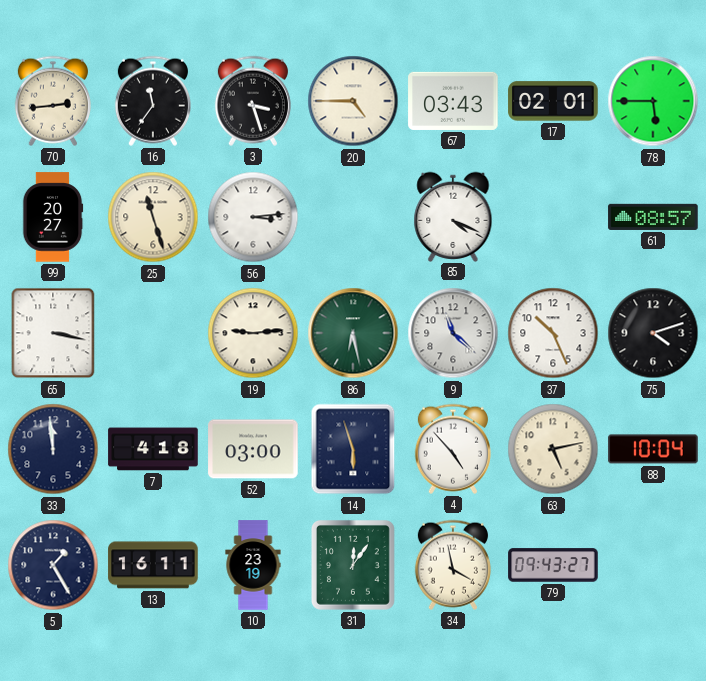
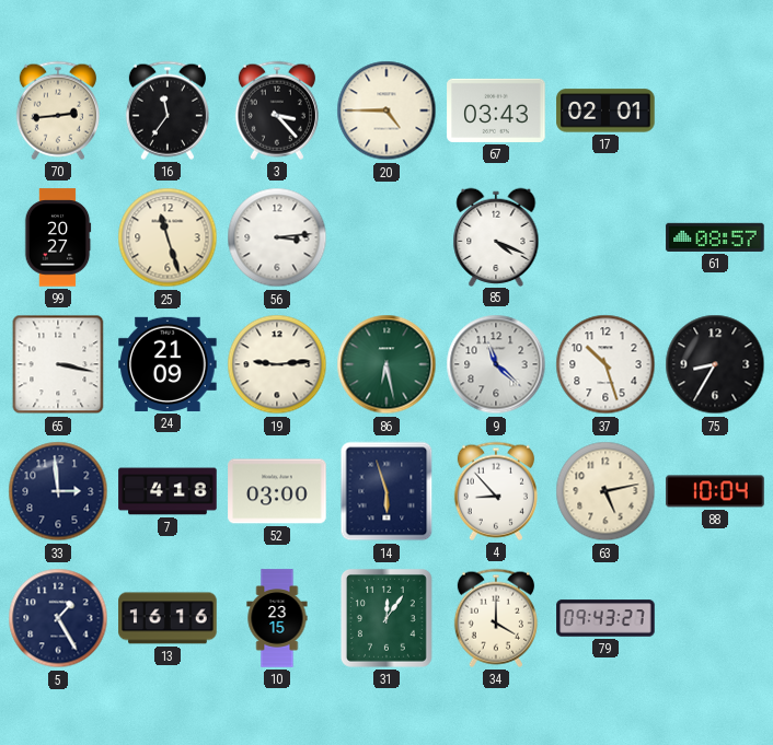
3: 3:27 -> 3:23
78: 5:45 -> none
24: none -> 21:09
37: 10:26 -> 10:27
75: 4:12 -> 8:35
33: 11:59 -> 2:59
4: 4:53 -> 8:53
13: 16:11 -> 16:16
10: 23:19 -> 23:15
34: 3:58 -> 4:00
